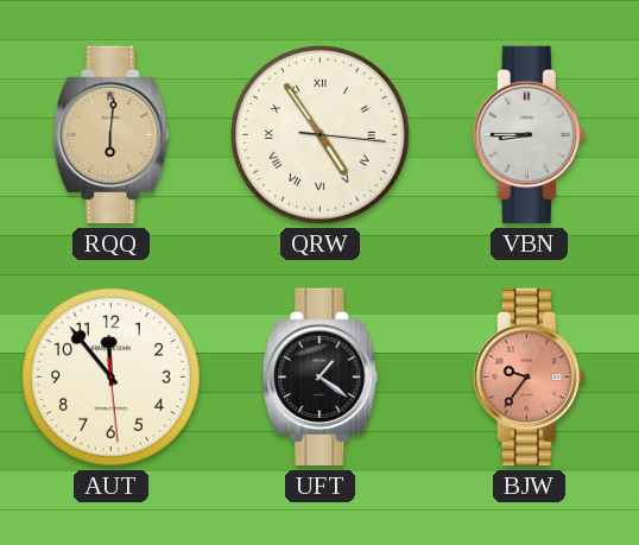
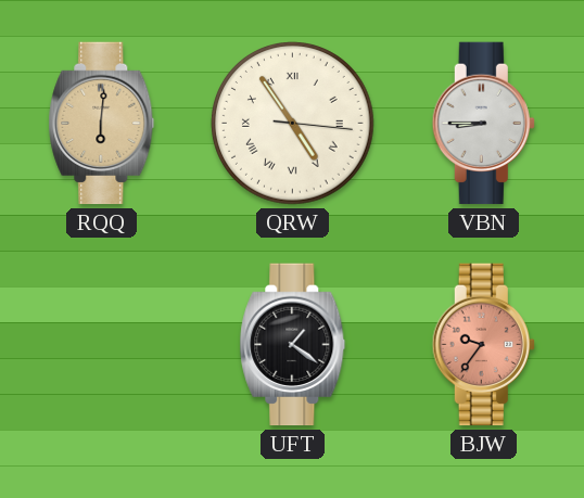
AUT: 11:53 -> none
